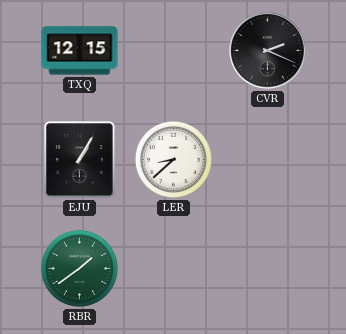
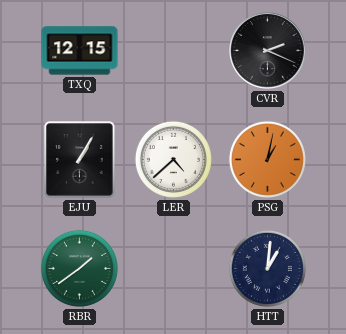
LER: 8:38 -> 4:38
PSG: none -> 1:02
HTT: none -> 1:01
